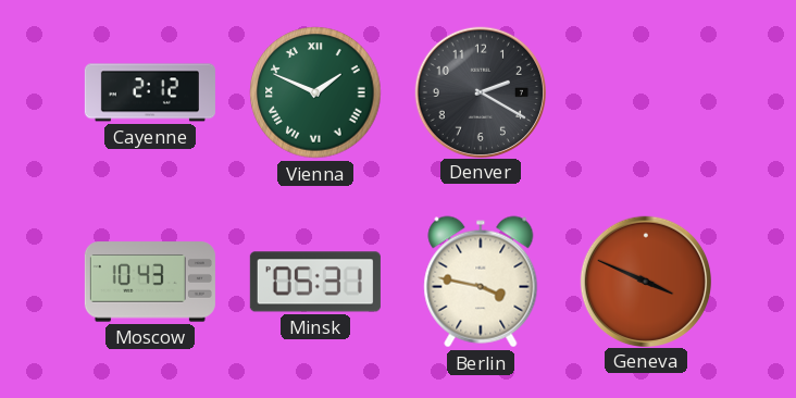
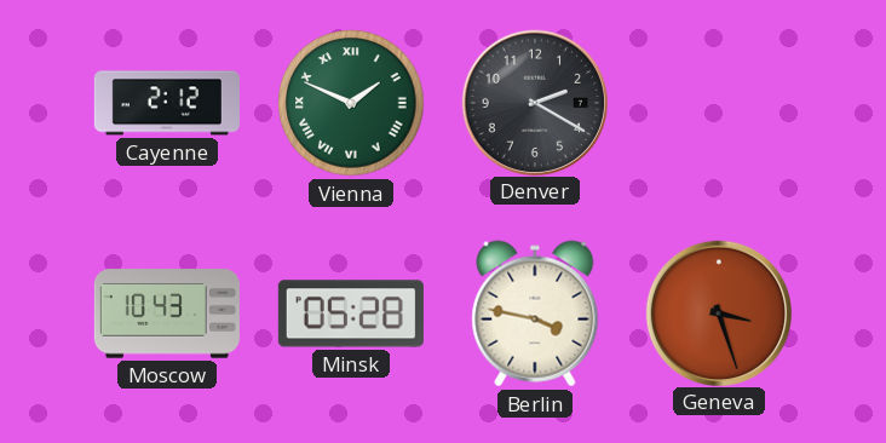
Minsk: 05:31 -> 05:28
Geneva: 3:49 -> 3:27
